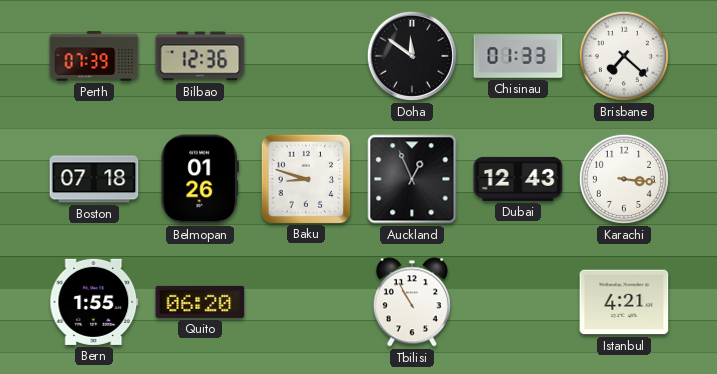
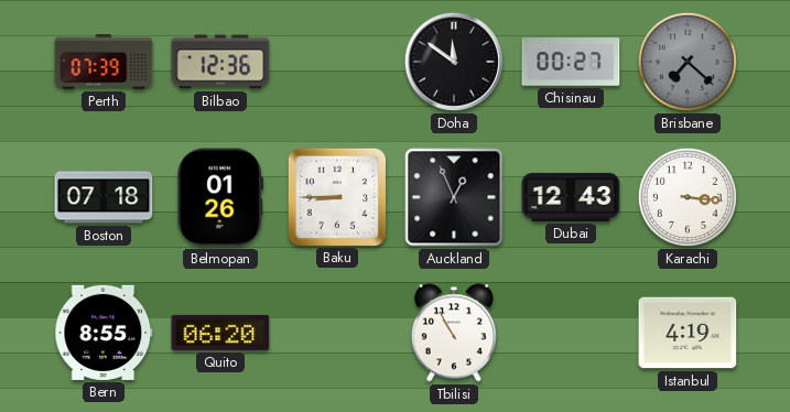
Chisinau: 01:33 -> 00:27
Brisbane dial: white -> grey
Baku: 8:48 -> 8:45
Bern: 1:55 -> 8:55
Istanbul: 4:21 -> 4:19
